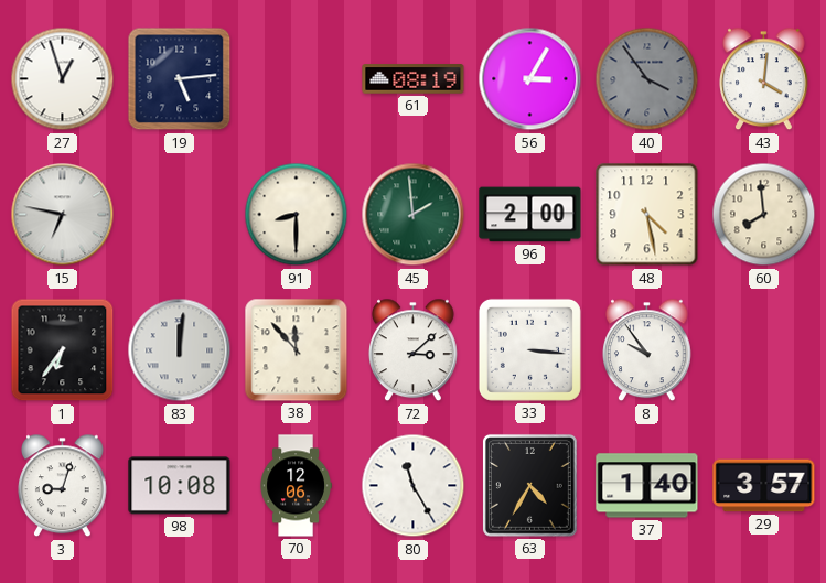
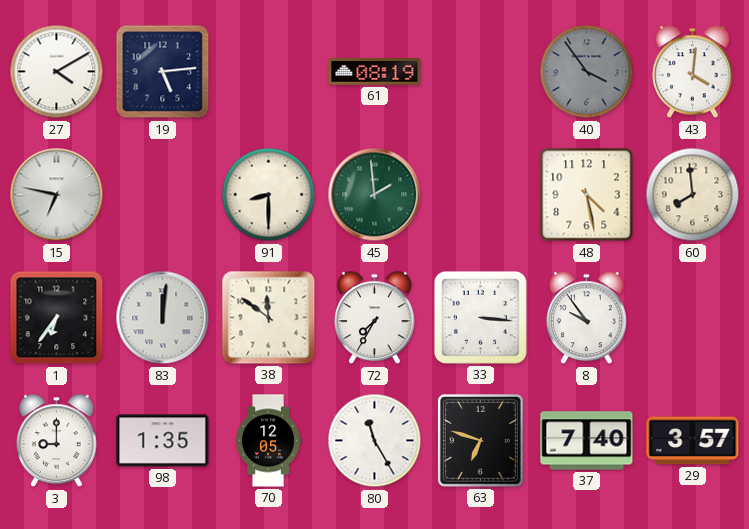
27: 12:57 -> 4:10
56: 3:05 -> none
96: 2:00 -> none
38: 11:53 -> 11:51
72: 3:08 -> 7:35
3: 9:03 -> 9:00
98: 10:08 -> 1:35
70: 12:06 -> 12:05
63: 4:35 -> 6:48
37: 1:40 -> 7:40
